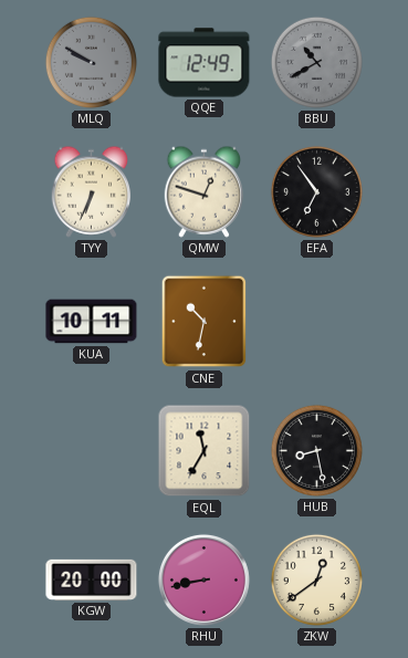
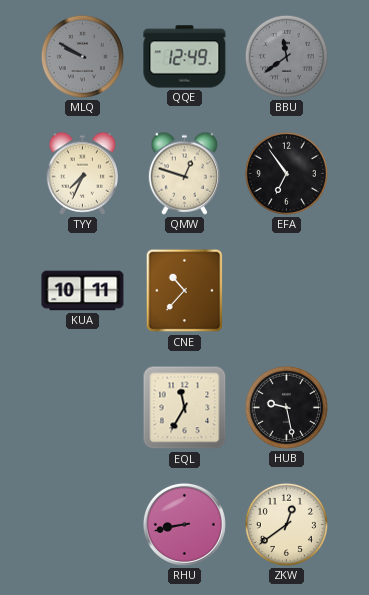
BBU: 10:40 -> 11:39
TYY: 6:34 -> 7:34
CNE: 10:32 -> 10:37
HUB: 8:28 -> 9:28
KGW: 20:00 -> none
